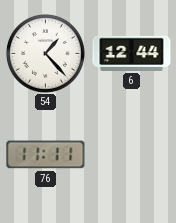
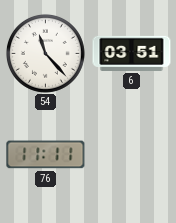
54: 1:23 -> 11:23
6: 12:44 -> 03:51
